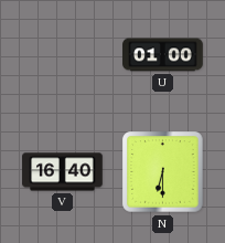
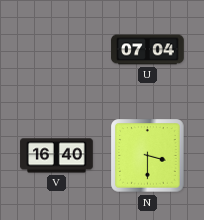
U: 01:00 -> 07:04
N: 6:30 -> 3:30
